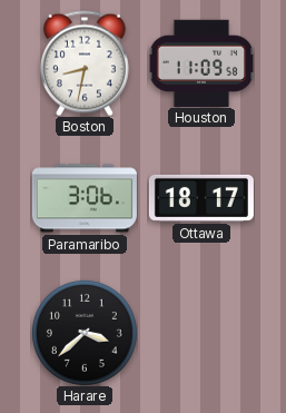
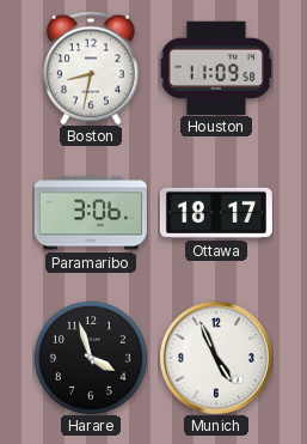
Harare: 3:38 -> 3:57
Munich: none -> 4:56
